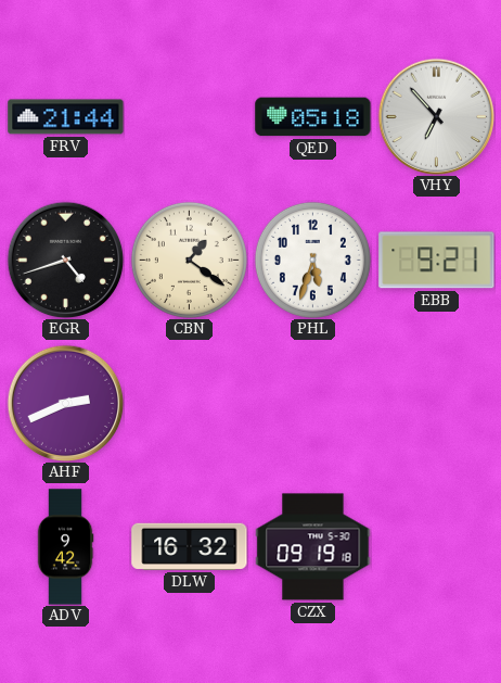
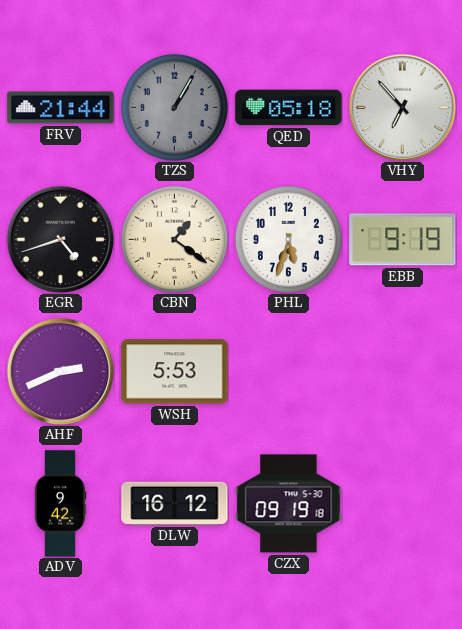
TZS: none -> 1:05
EBB: 9:21 -> 9:19
WSH: none -> 5:53
DLW: 16:32 -> 16:12
